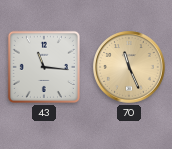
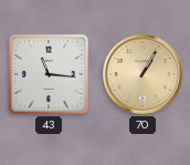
70: 11:26 -> 1:05
